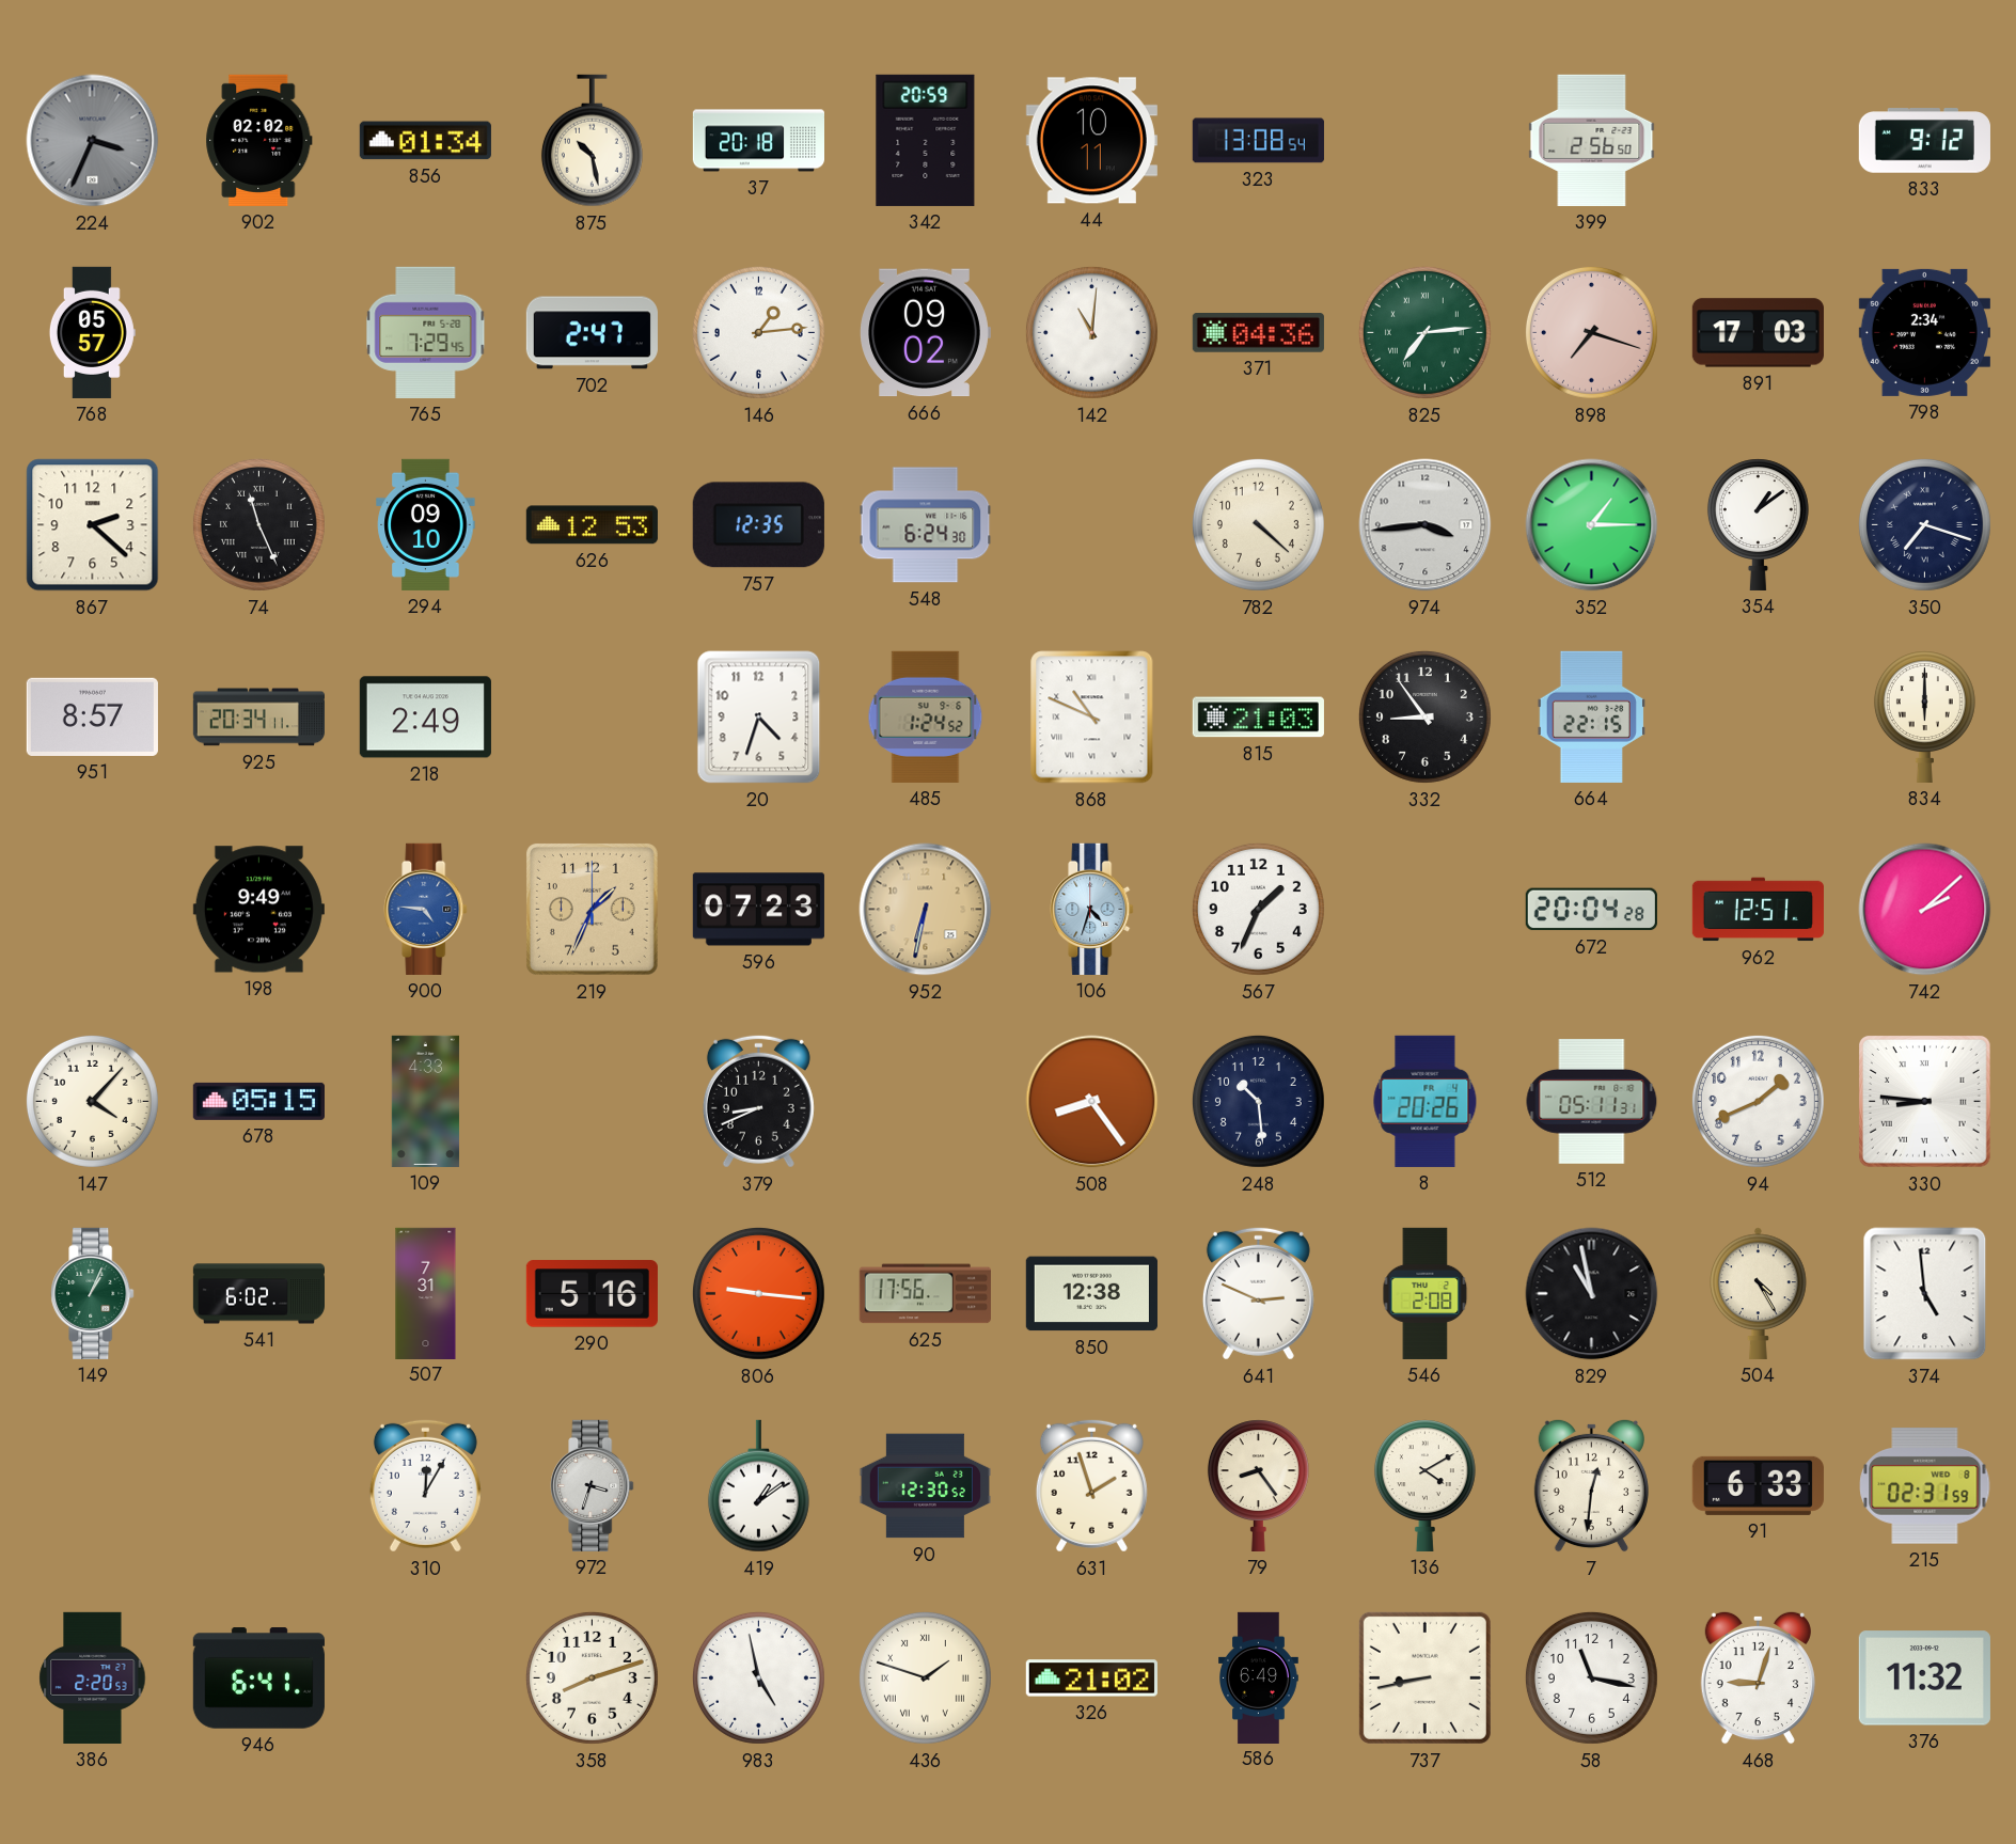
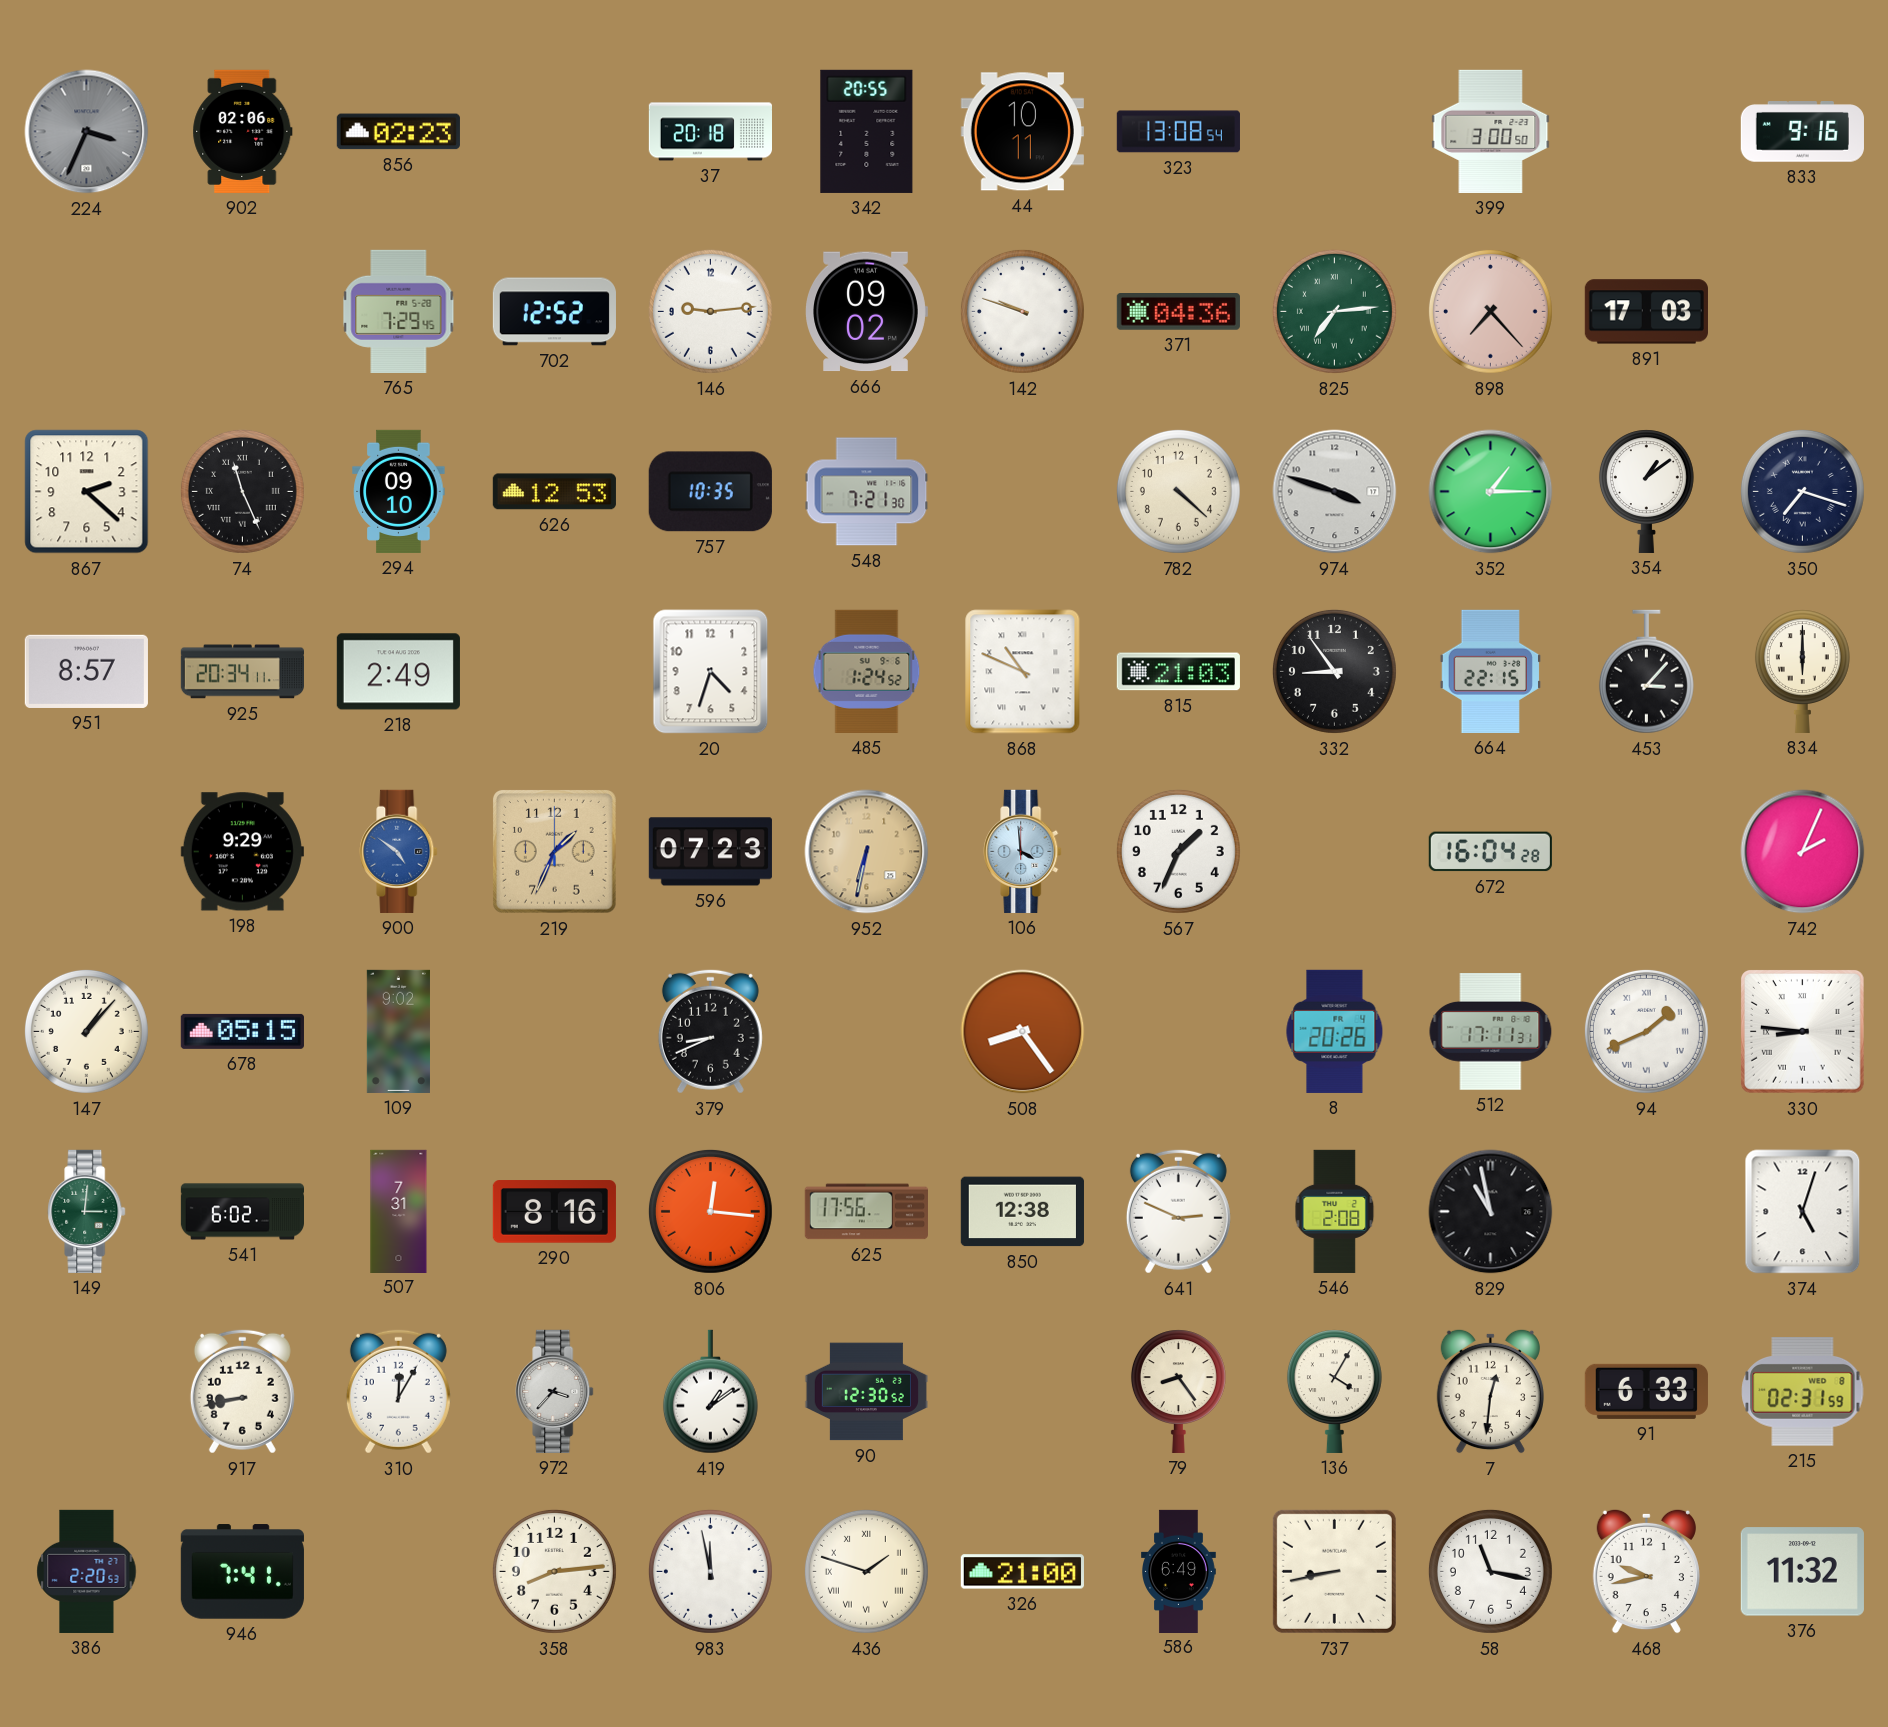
902: 02:02 -> 02:06
856: 01:34 -> 02:23
875: 10:28 -> none
342: 20:59 -> 20:55
399: 2:56 -> 3:00
833: 9:12 -> 9:16
768: 05:57 -> none
702: 2:47 -> 12:52
146: 1:14 -> 9:14
142: 11:01 -> 9:48
898: 7:18 -> 7:23
798: 2:34 -> none
757: 12:35 -> 10:35
548: 6:24 -> 7:21
974: 3:44 -> 3:48
453: none -> 3:07
198: 9:49 -> 9:29
900: 4:46 -> 4:51
106: 4:33 -> 3:59
672: 20:04 -> 16:04
962: 12:51 -> none
742: 2:08 -> 2:04
147: 4:07 -> 1:07
109: 4:33 -> 9:02
248: 10:29 -> none
512: 05:11 -> 17:11
94 numerals: Arabic -> Roman
149: 1:04 -> 3:01
290: 5:16 -> 8:16
806: 9:16 -> 12:16
504: 4:25 -> none
374: 4:59 -> 5:03
917: none -> 8:43
972: 3:33 -> 3:37
631: 1:57 -> none
136: 4:10 -> 4:05
946: 6:41 -> 7:41
358: 8:12 -> 8:14
983: 4:58 -> 11:58
326: 21:02 -> 21:00
468: 9:03 -> 9:43
